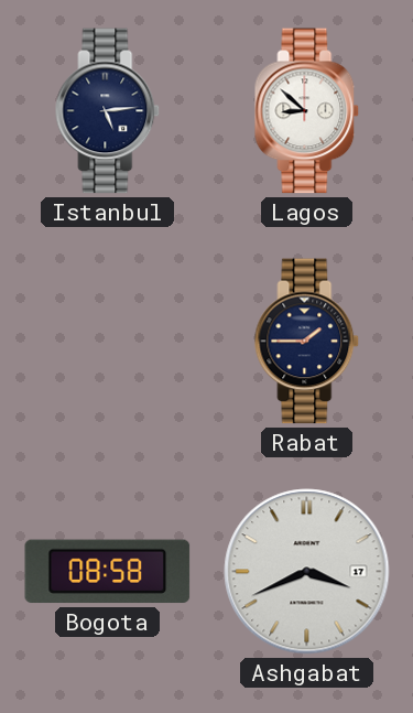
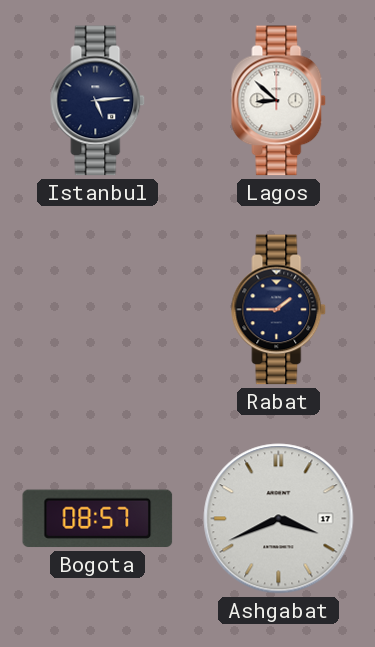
Bogota: 08:58 -> 08:57
